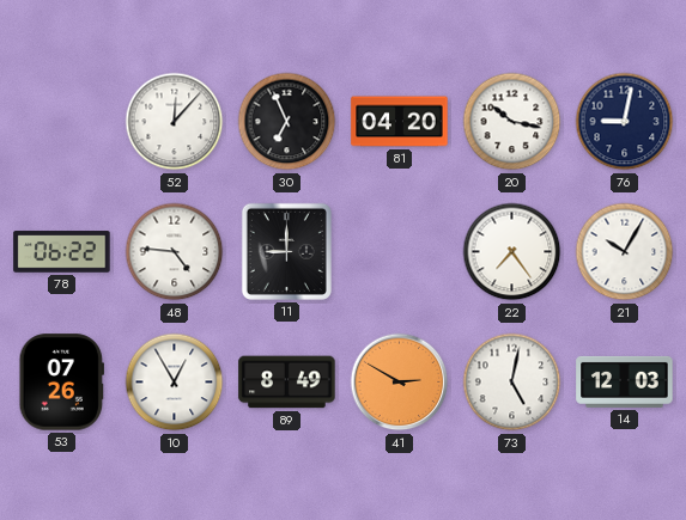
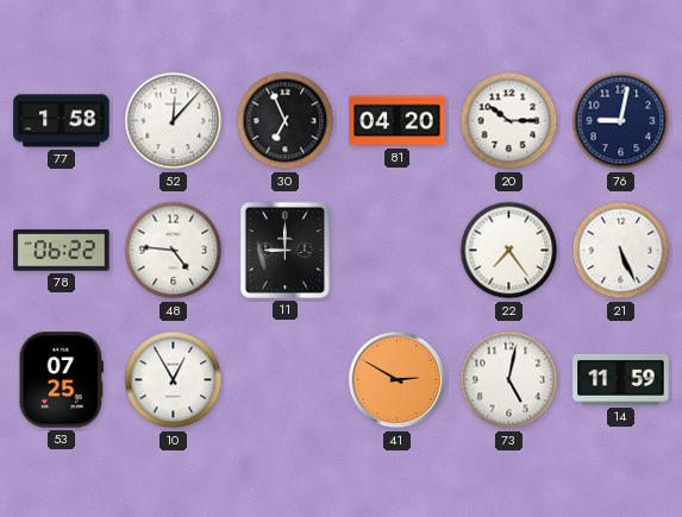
77: none -> 1:58
20: 10:17 -> 10:15
21: 10:05 -> 5:26
53: 07:26 -> 07:25
89: 8:49 -> none
14: 12:03 -> 11:59
